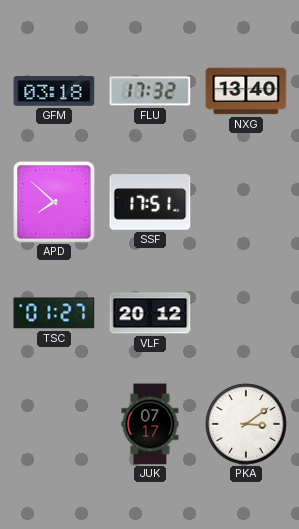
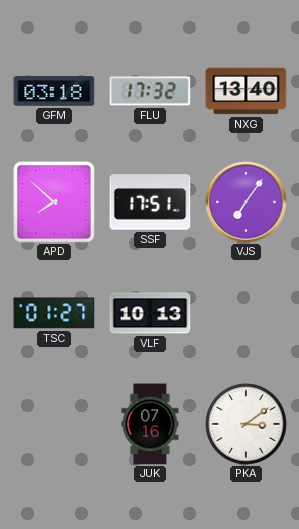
VJS: none -> 7:06
VLF: 20:12 -> 10:13
JUK: 07:17 -> 07:16
